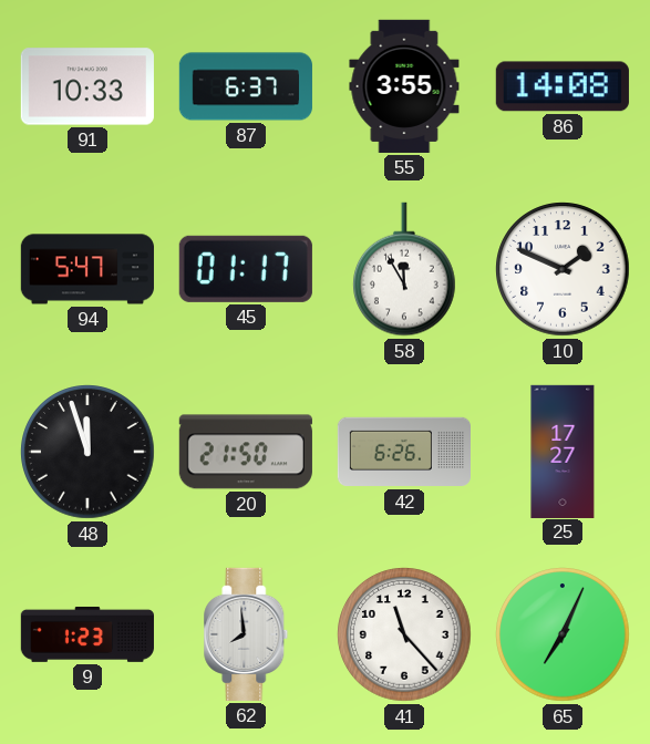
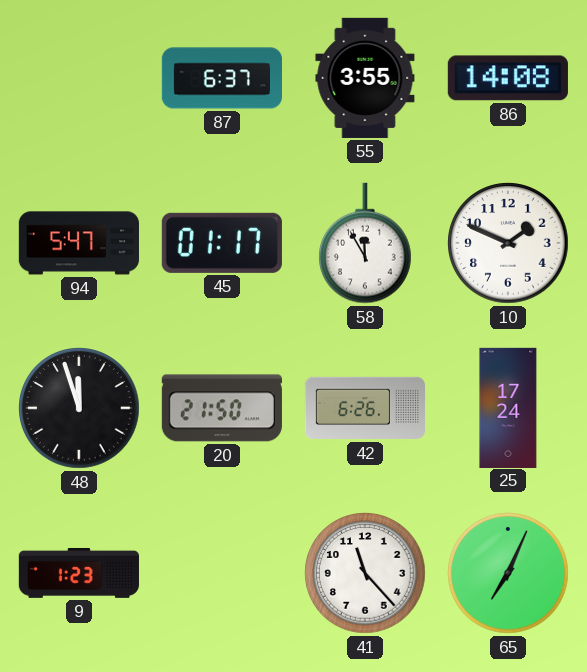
91: 10:33 -> none
25: 17:27 -> 17:24
62: 7:59 -> none
